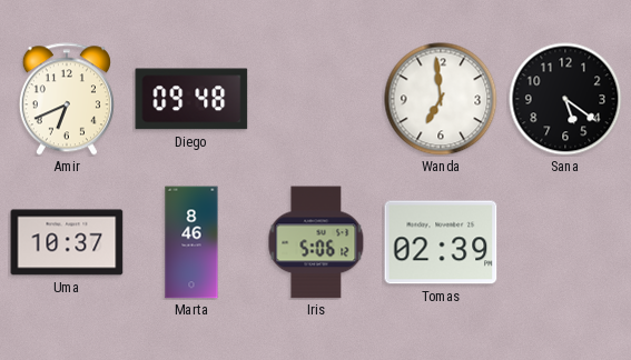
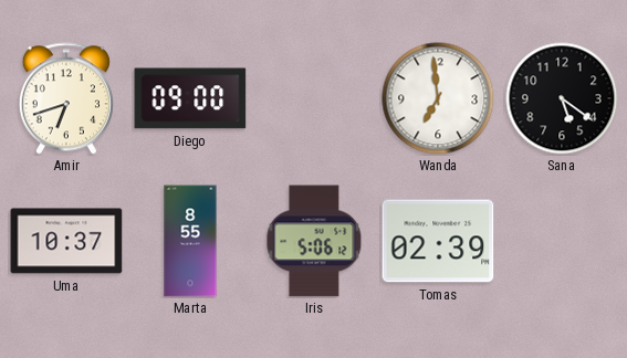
Amir: 6:41 -> 6:42
Diego: 09:48 -> 09:00
Marta: 8:46 -> 8:55
